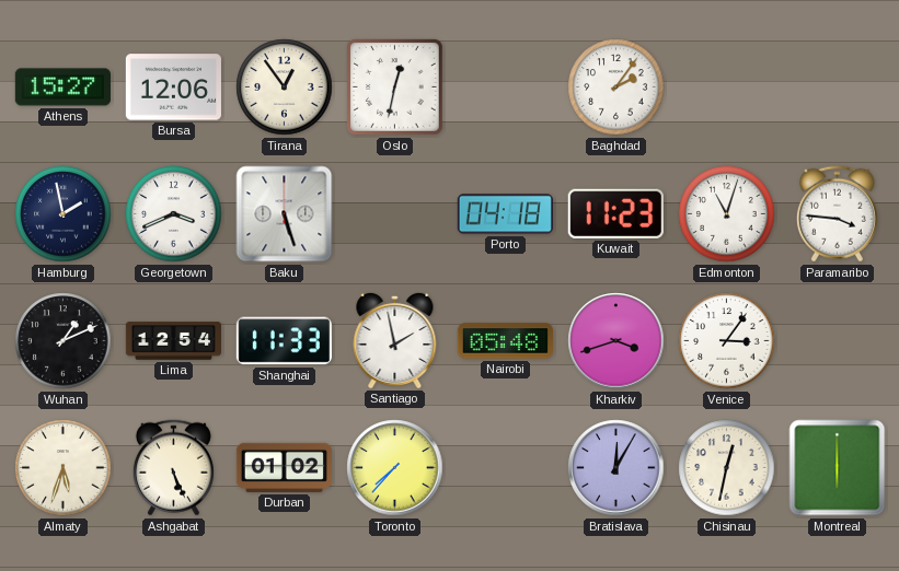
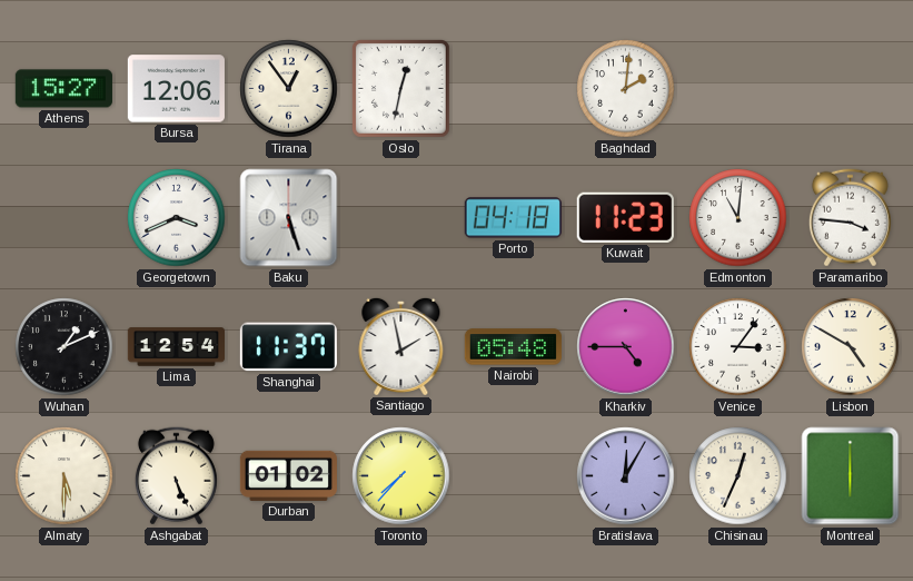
Baghdad: 2:06 -> 2:01
Hamburg: 1:58 -> none
Edmonton: 11:03 -> 11:01
Shanghai: 11:33 -> 11:37
Kharkiv: 3:42 -> 4:45
Lisbon: none -> 4:50
Almaty: 5:33 -> 5:30
Chisinau: 12:32 -> 12:34
